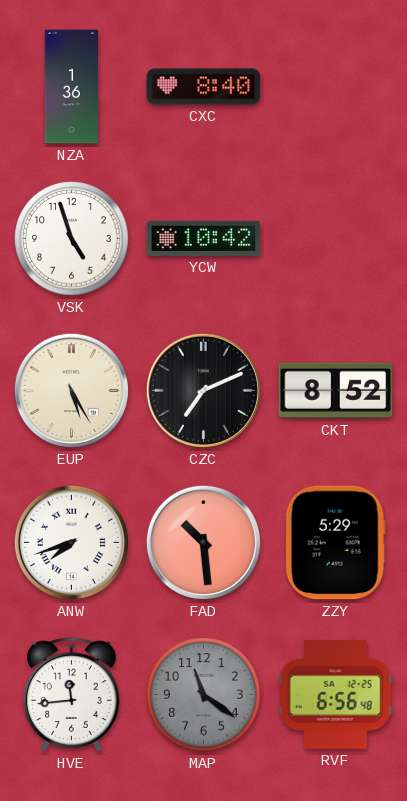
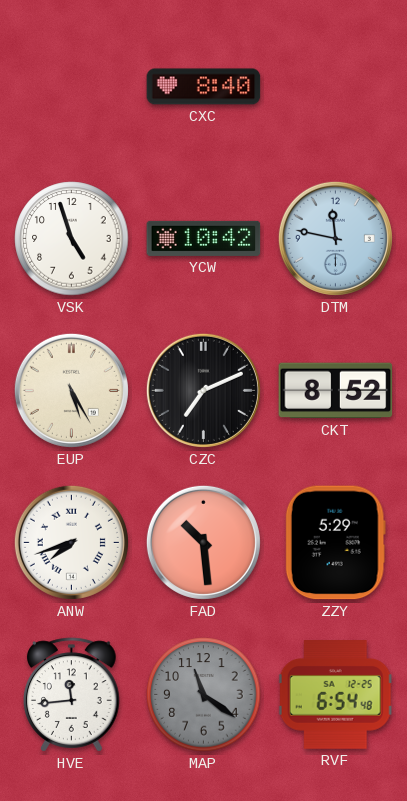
NZA: 1:36 -> none
DTM: none -> 11:47
RVF: 6:56 -> 6:54
